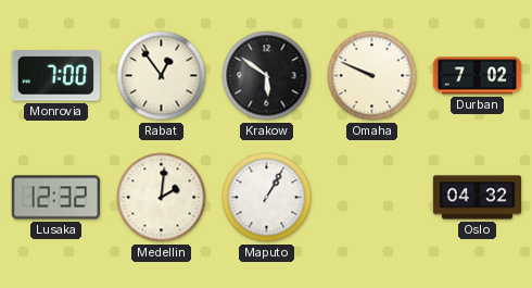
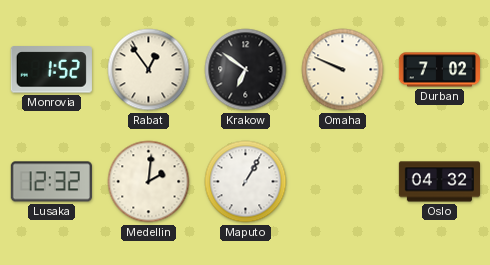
Monrovia: 7:00 -> 1:52
Krakow: 5:51 -> 6:51
